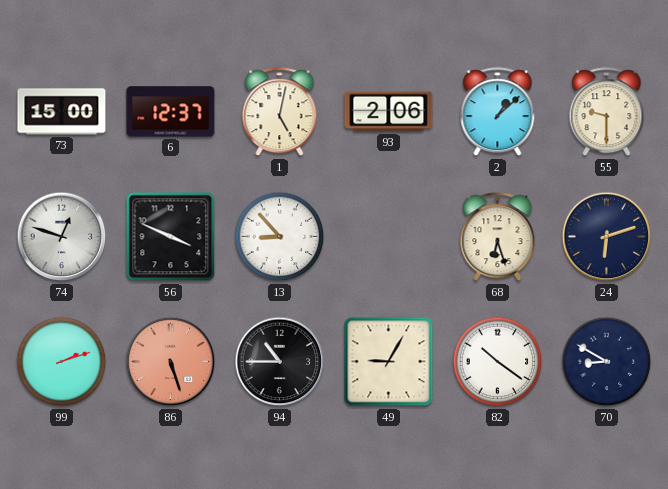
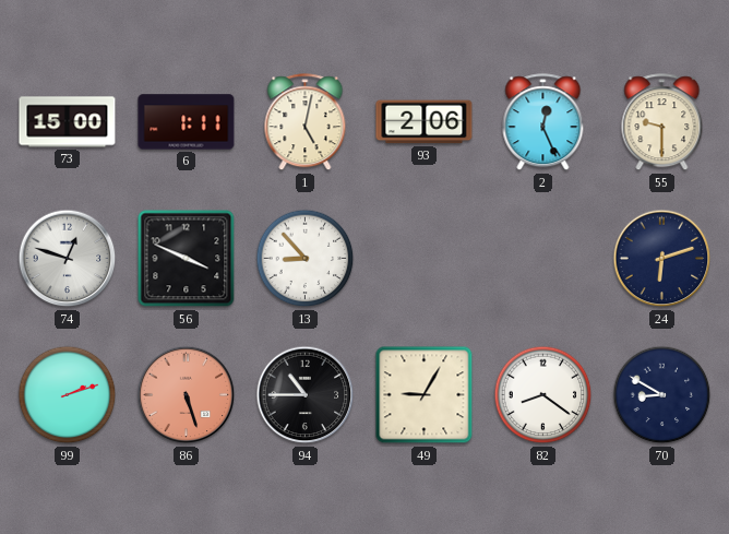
6: 12:37 -> 1:11
2: 1:08 -> 12:26
68: 6:27 -> none
82: 10:21 -> 8:21
